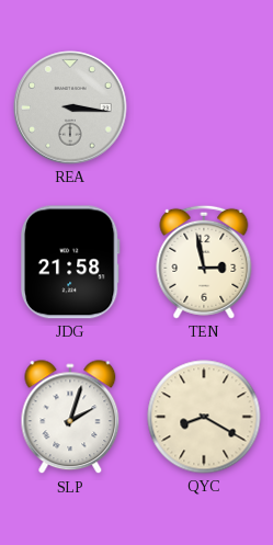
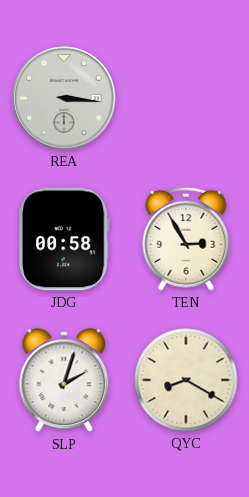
JDG: 21:58 -> 00:58
TEN: 2:58 -> 2:55
